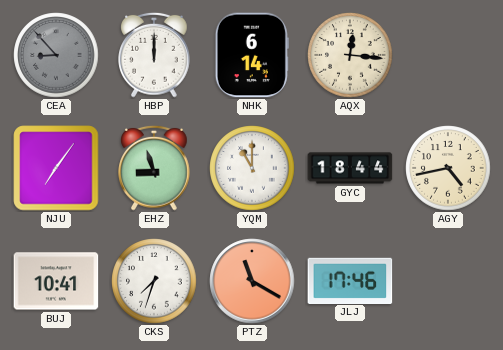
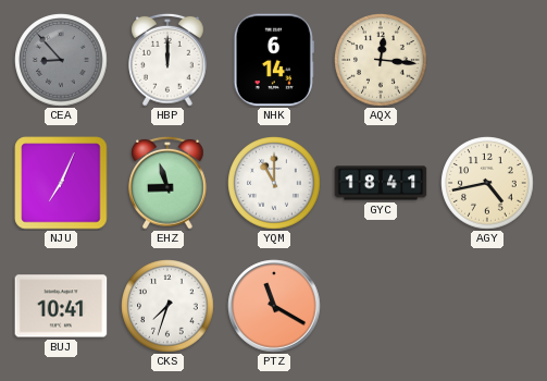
NJU: 7:06 -> 7:04
GYC: 18:44 -> 18:41
JLJ: 17:46 -> none
